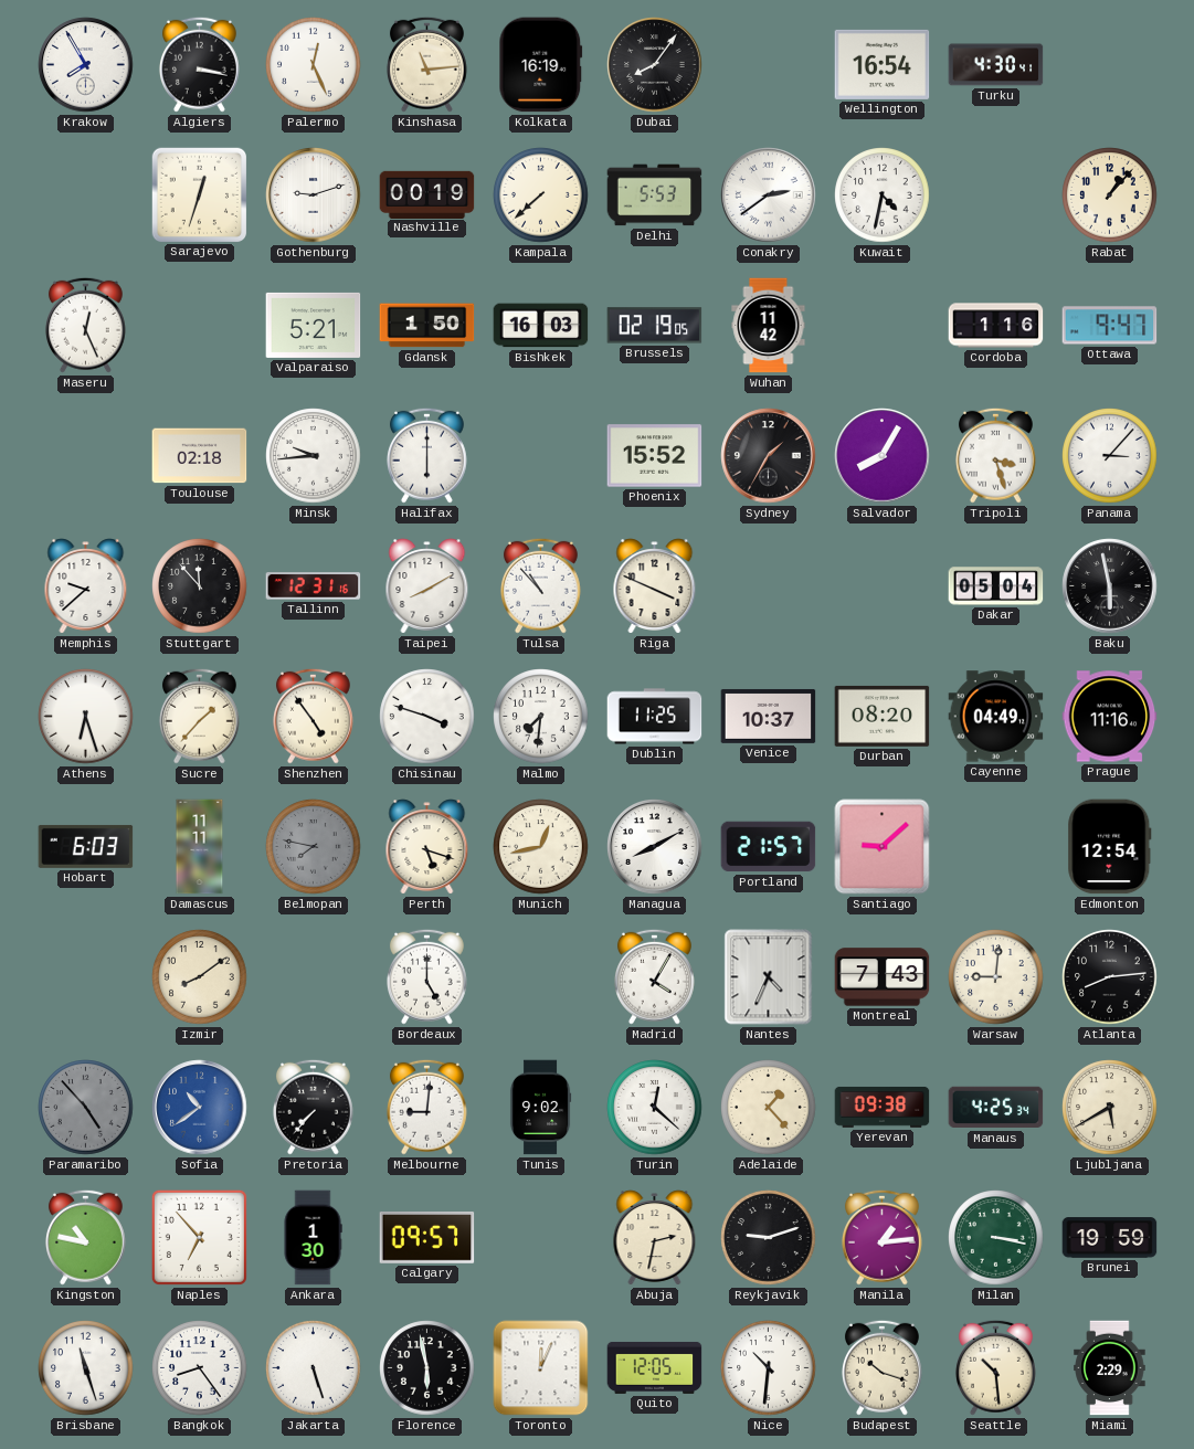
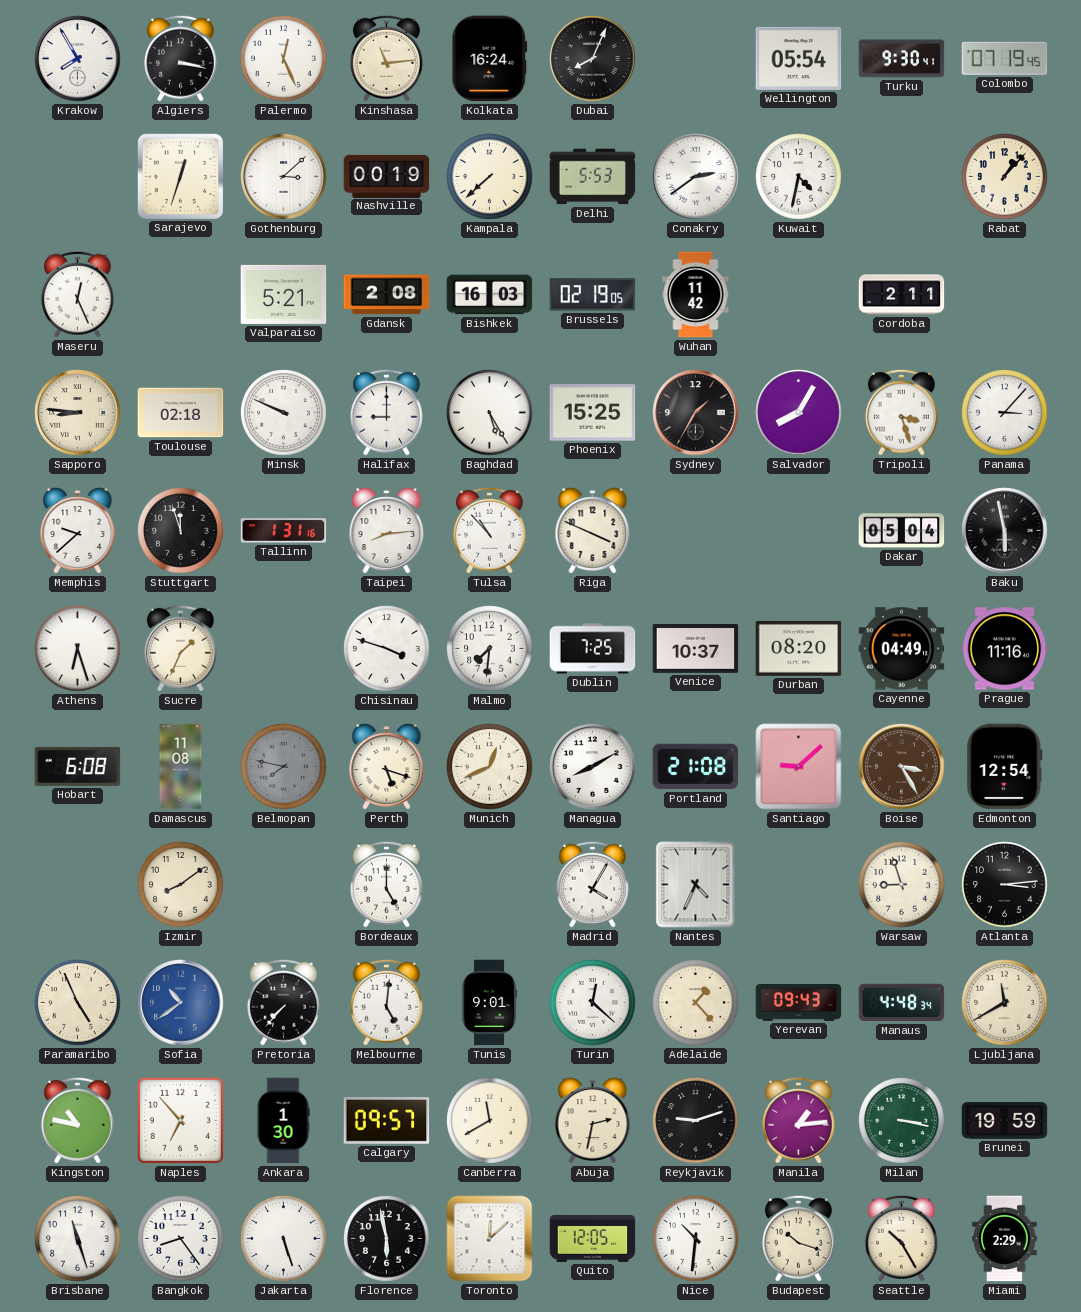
Kolkata: 16:19 -> 16:24
Dubai: 8:06 -> 8:04
Wellington: 16:54 -> 05:54
Turku: 4:30 -> 9:30
Colombo: none -> 07:19
Gothenburg: 9:12 -> 3:08
Gdansk: 1:50 -> 2:08
Cordoba: 1:16 -> 2:11
Ottawa: 9:47 -> none
Sapporo: none -> 8:46
Minsk: 9:44 -> 9:49
Halifax: 6:00 -> 9:00
Baghdad: none -> 5:25
Phoenix: 15:52 -> 15:25
Stuttgart: 11:53 -> 11:57
Tallinn: 12:31 -> 1:31
Taipei: 8:10 -> 8:14
Sucre: 1:37 -> 1:34
Shenzhen: 4:54 -> none
Dublin: 11:25 -> 7:25
Hobart: 6:03 -> 6:08
Damascus: 11:11 -> 11:08
Munich: 12:43 -> 12:41
Portland: 21:57 -> 21:08
Boise: none -> 3:25
Montreal: 7:43 -> none
Warsaw: 9:01 -> 8:57
Atlanta: 8:14 -> 3:14
Paramaribo: 4:53 -> 4:56
Paramaribo dial: grey -> cream
Melbourne: 9:01 -> 5:01
Tunis: 9:02 -> 9:01
Yerevan: 09:38 -> 09:43
Manaus: 4:25 -> 4:48
Ljubljana: 5:40 -> 11:40
Canberra: none -> 11:40
Toronto: 12:04 -> 12:08
Seattle: 10:29 -> 10:25
